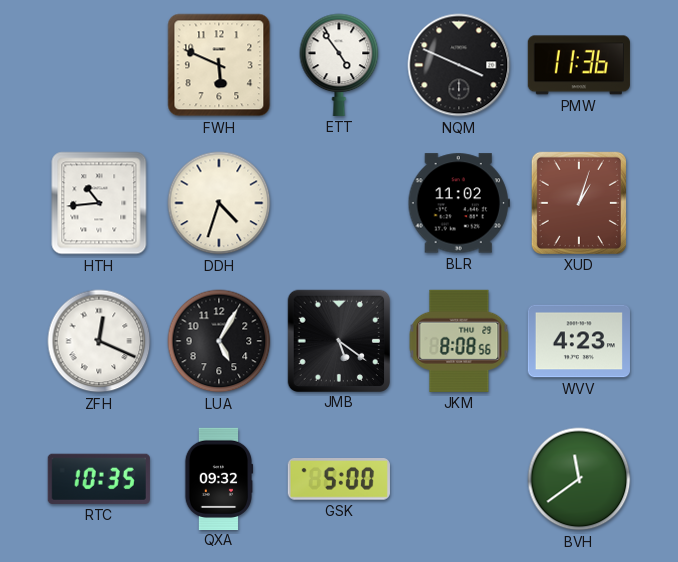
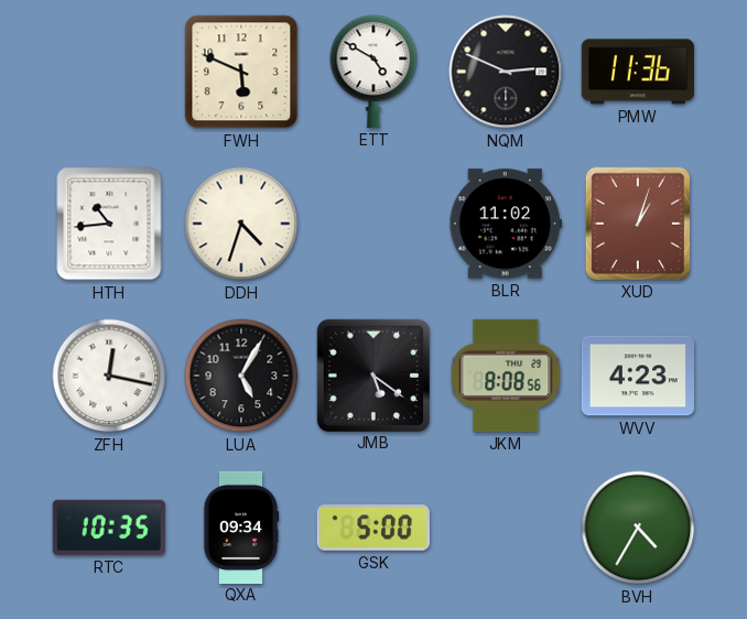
ETT: 4:54 -> 4:50
NQM: 3:49 -> 2:49
ZFH: 12:19 -> 12:17
QXA: 09:32 -> 09:34
BVH: 11:39 -> 4:35
